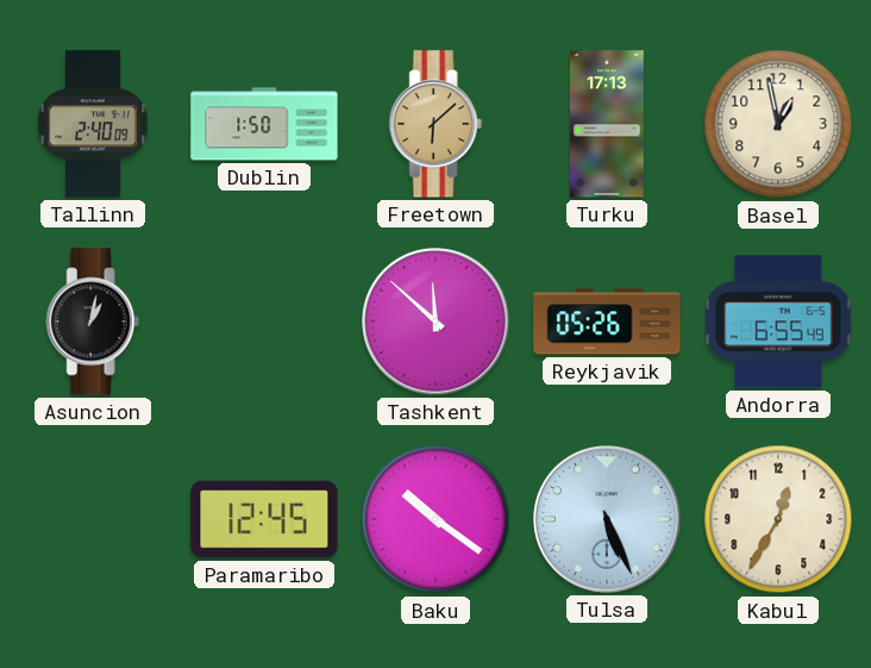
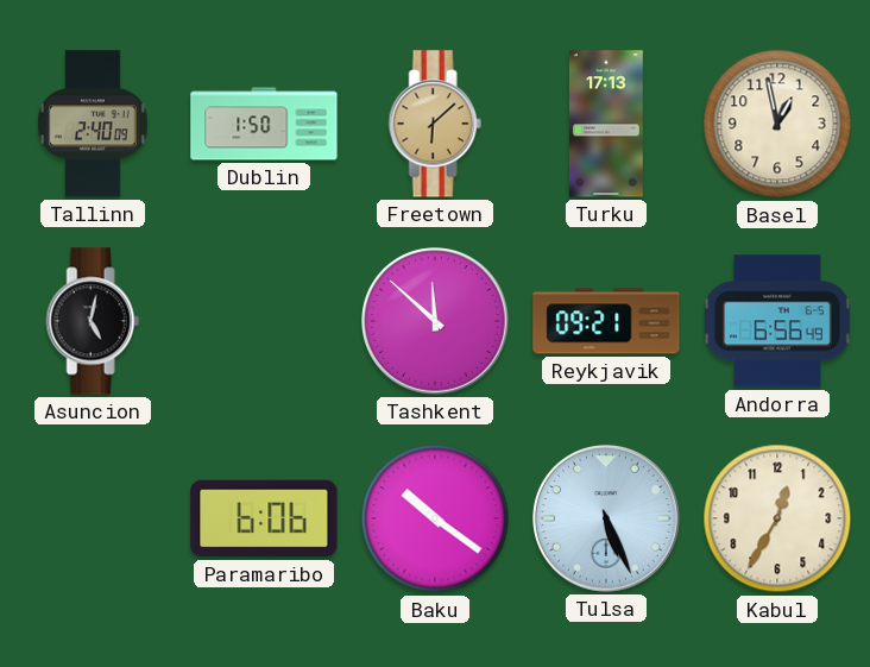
Asuncion: 1:02 -> 5:02
Reykjavik: 05:26 -> 09:21
Andorra: 6:55 -> 6:56
Paramaribo: 12:45 -> 6:06
